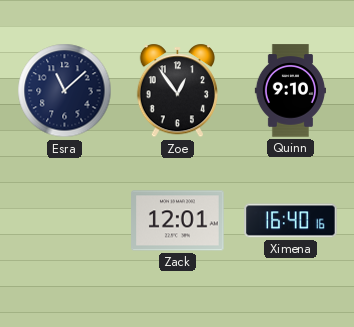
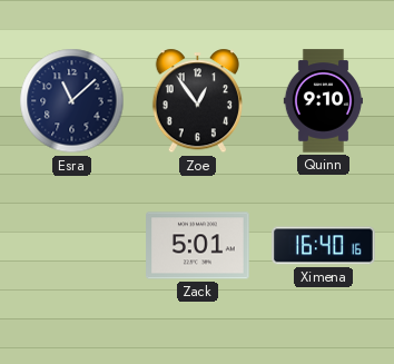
Zack: 12:01 -> 5:01
